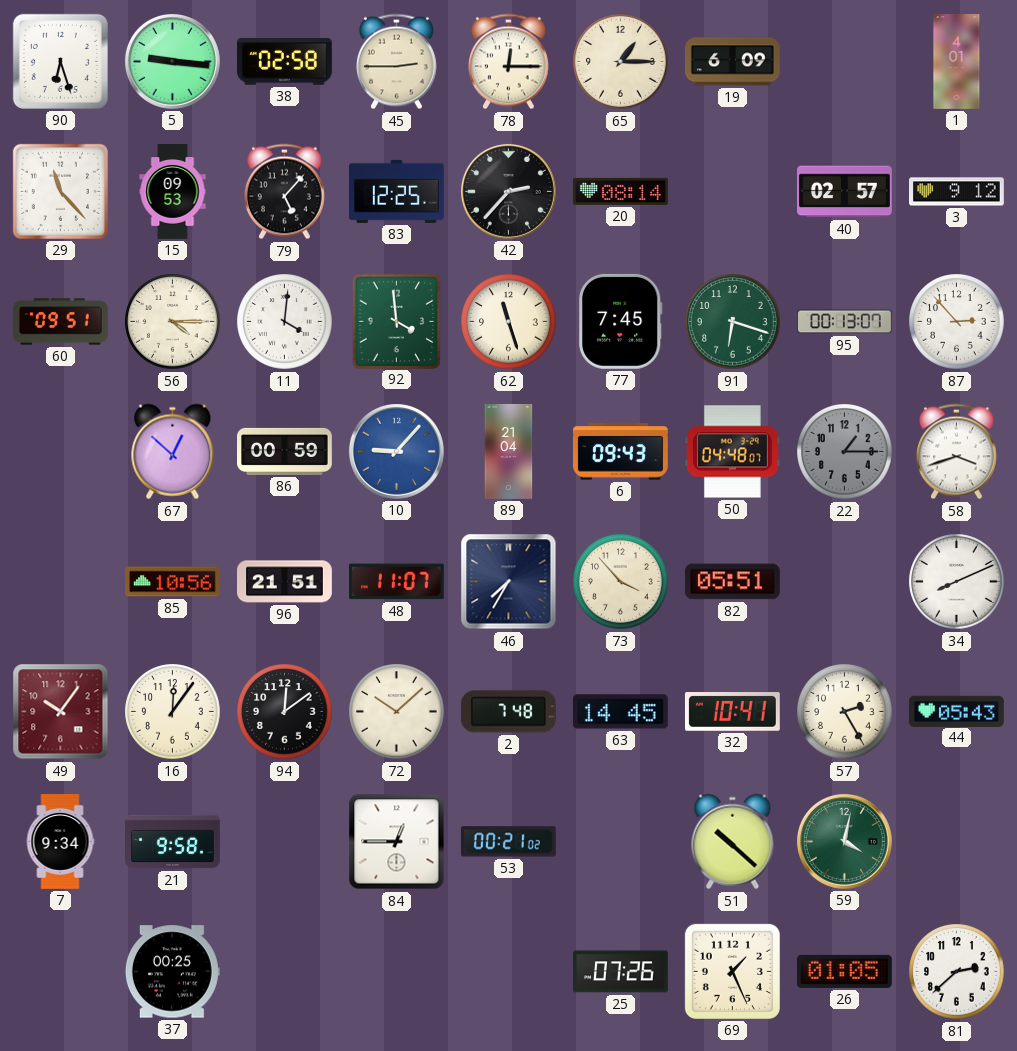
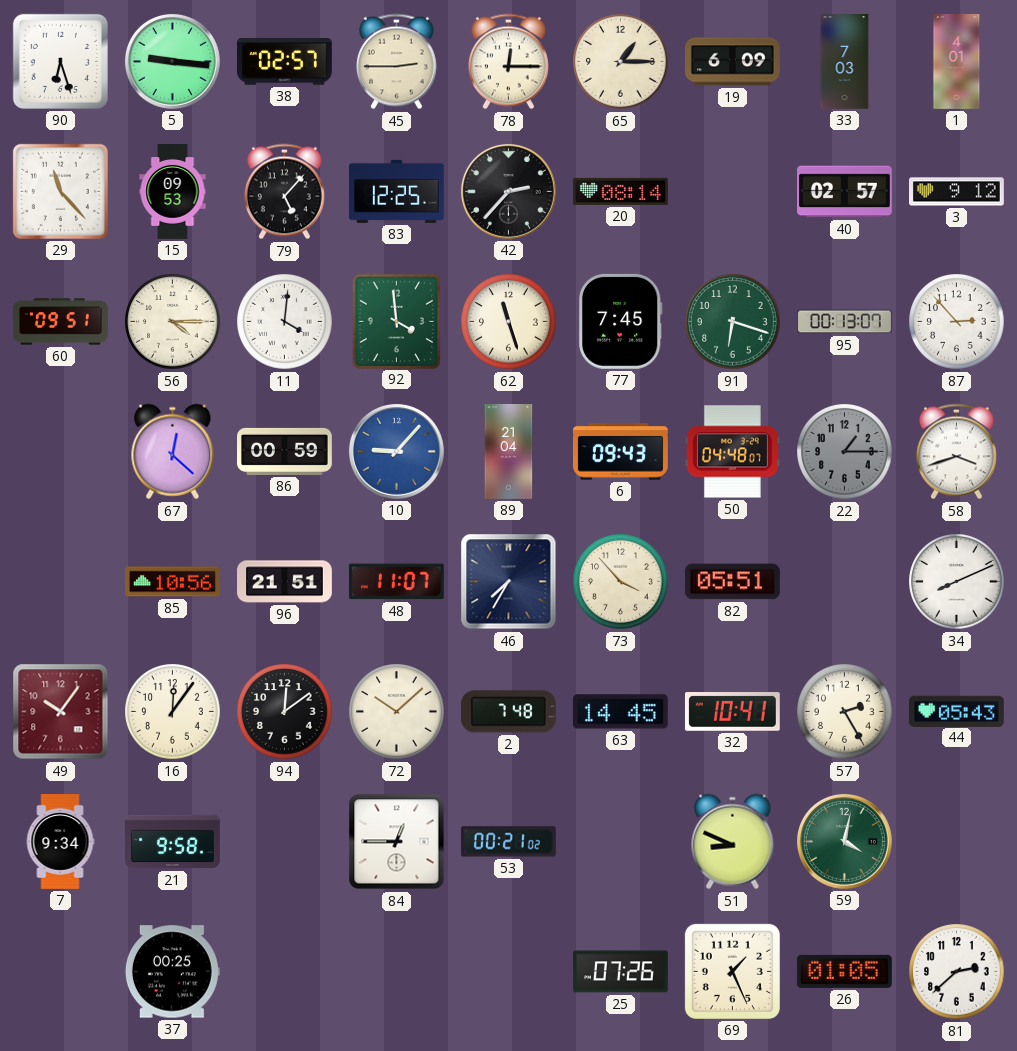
38: 02:58 -> 02:57
33: none -> 7:03
67: 12:52 -> 12:22
51: 10:22 -> 8:49
